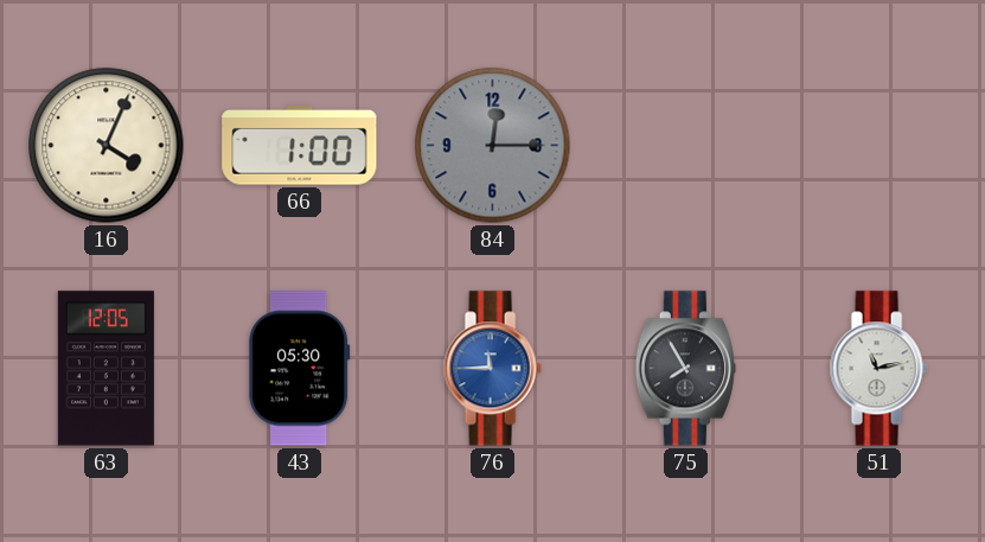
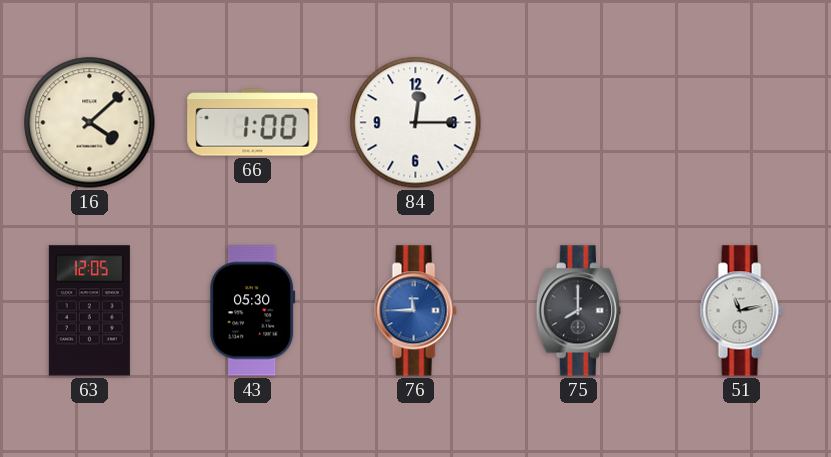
16: 4:04 -> 4:08
84 dial: grey -> white
75: 7:55 -> 8:00
